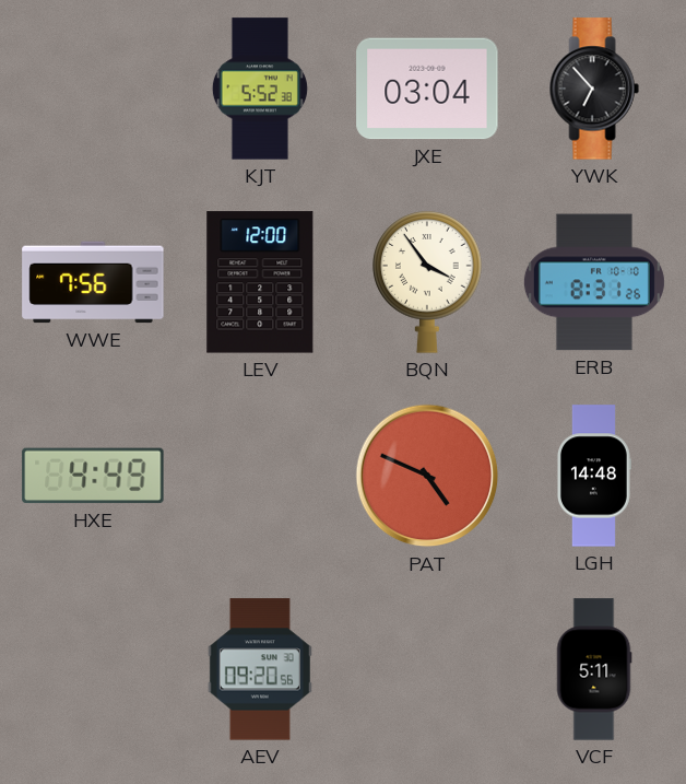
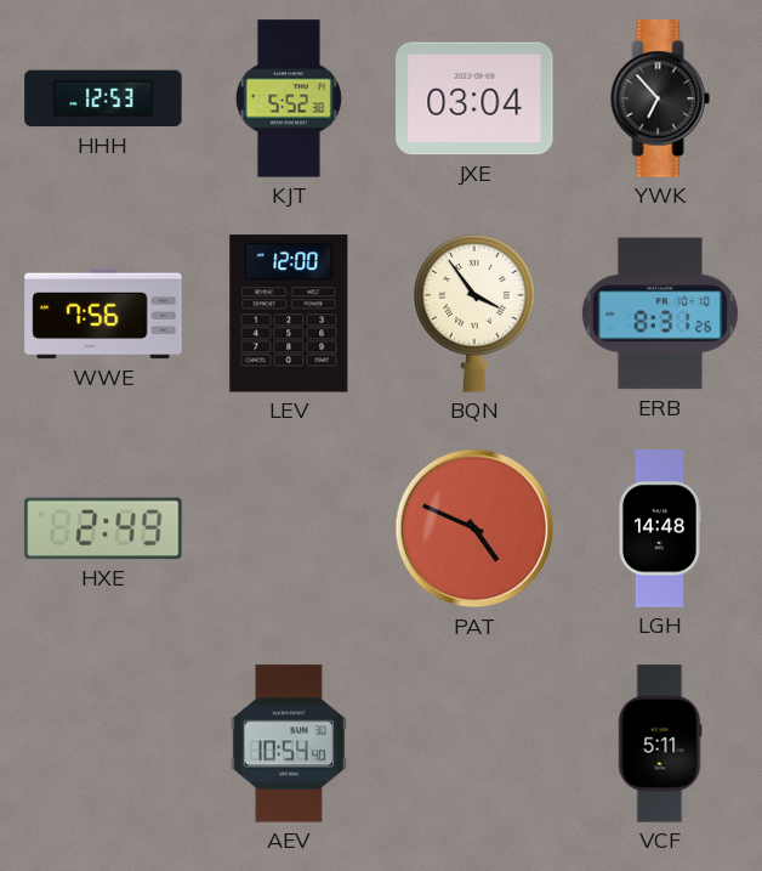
HHH: none -> 12:53
HXE: 4:49 -> 2:49
AEV: 09:20 -> 10:54
